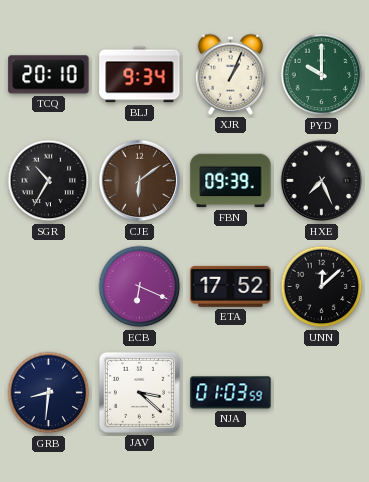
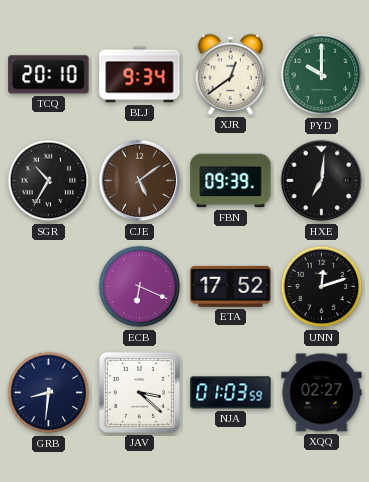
XJR: 1:04 -> 12:39
CJE: 6:09 -> 5:09
HXE: 7:26 -> 7:01
UNN: 12:08 -> 12:12
XQQ: none -> 02:27
